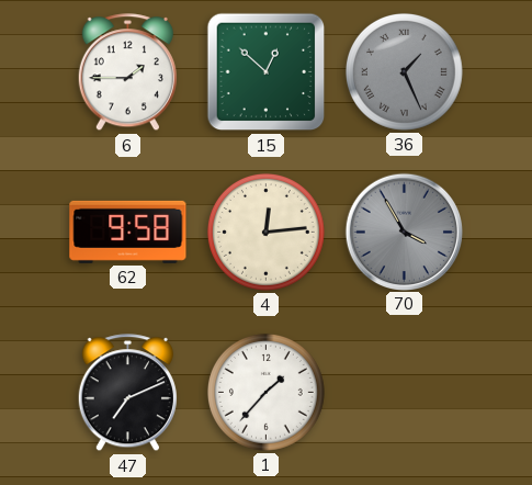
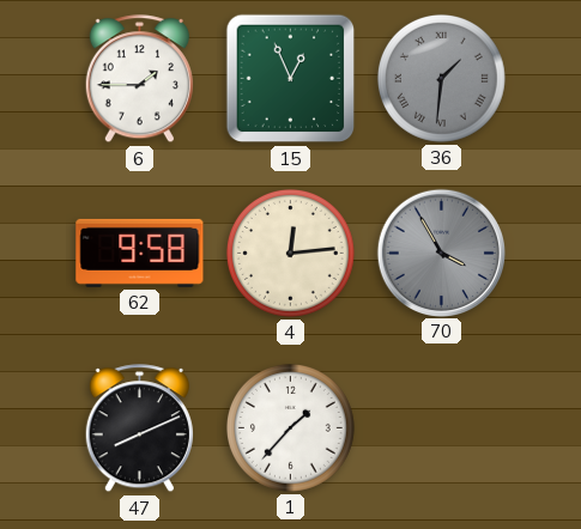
15: 12:52 -> 12:56
36: 1:26 -> 1:31
47: 7:11 -> 8:11
